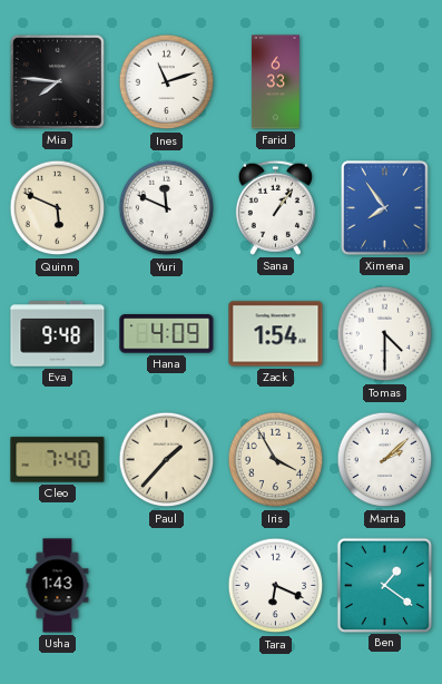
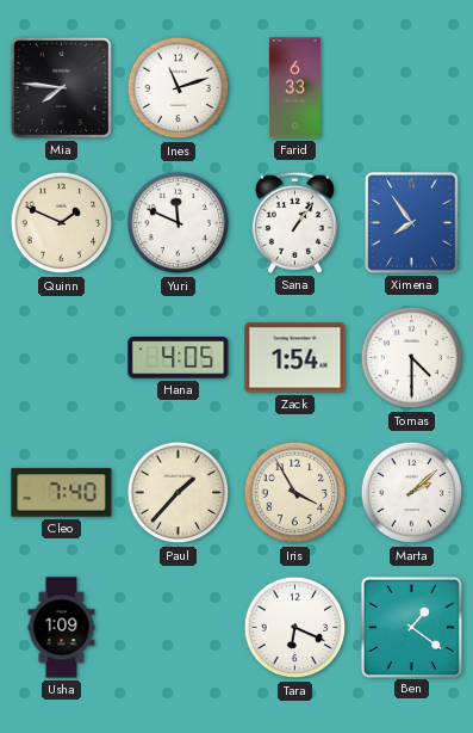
Quinn: 5:49 -> 1:49
Eva: 9:48 -> none
Hana: 4:09 -> 4:05
Usha: 1:43 -> 1:09
